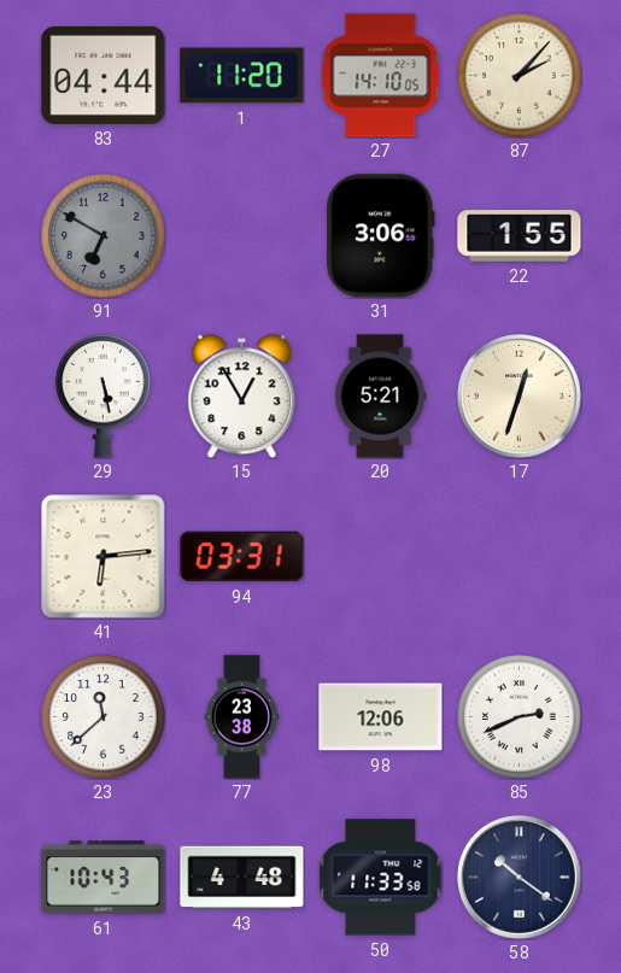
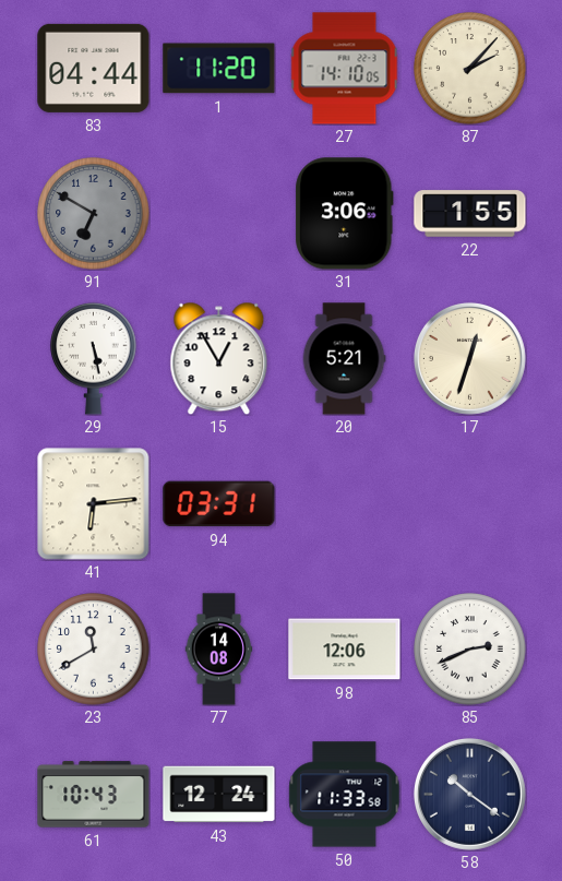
23: 11:38 -> 11:40
77: 23:38 -> 14:08
43: 4:48 -> 12:24
